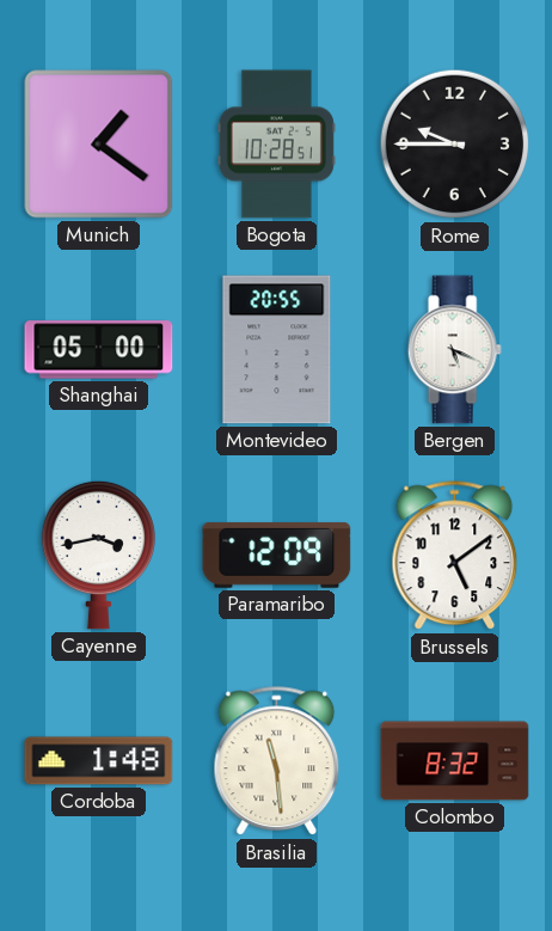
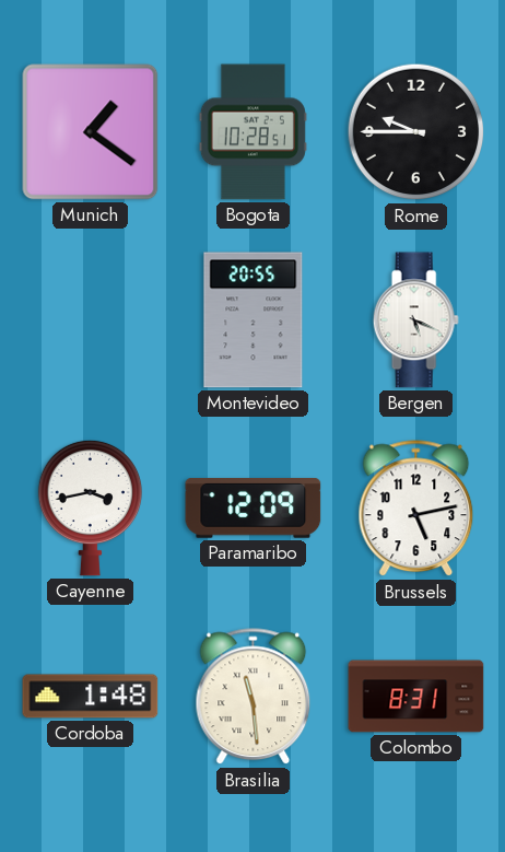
Shanghai: 05:00 -> none
Brussels: 5:09 -> 5:13
Colombo: 8:32 -> 8:31
